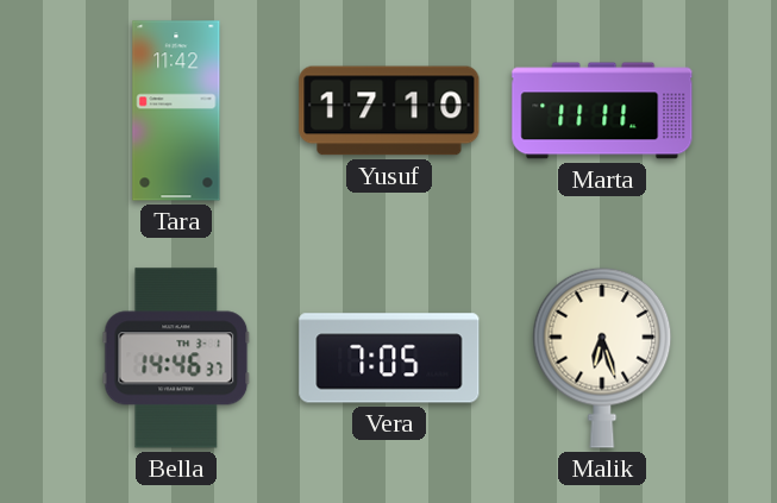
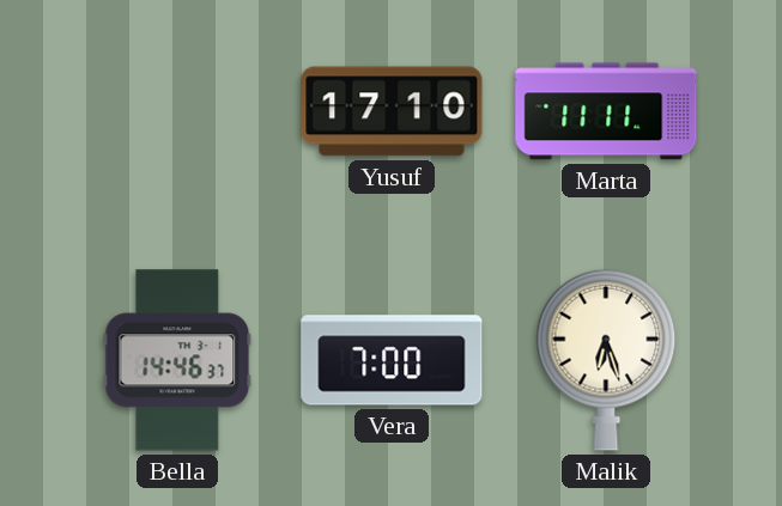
Tara: 11:42 -> none
Vera: 7:05 -> 7:00
